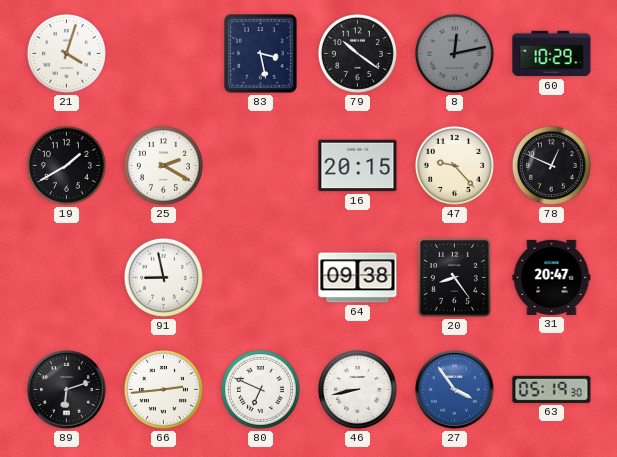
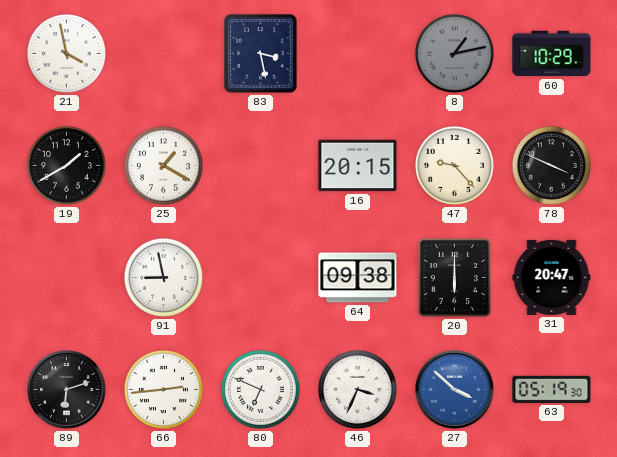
21: 4:03 -> 3:58
79: 10:21 -> none
8: 12:13 -> 1:13
25: 2:20 -> 1:20
78: 12:49 -> 3:49
20: 8:24 -> 6:00
46: 8:43 -> 3:34
27: 3:54 -> 3:52
